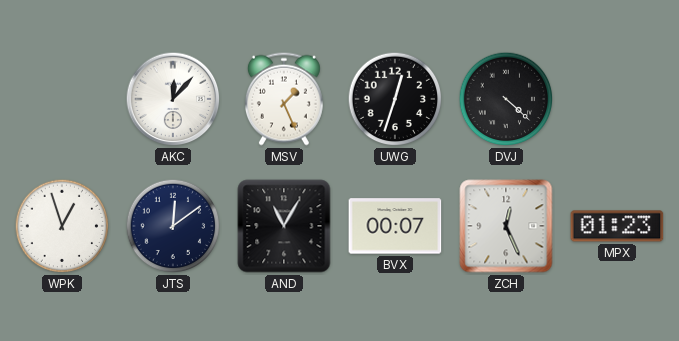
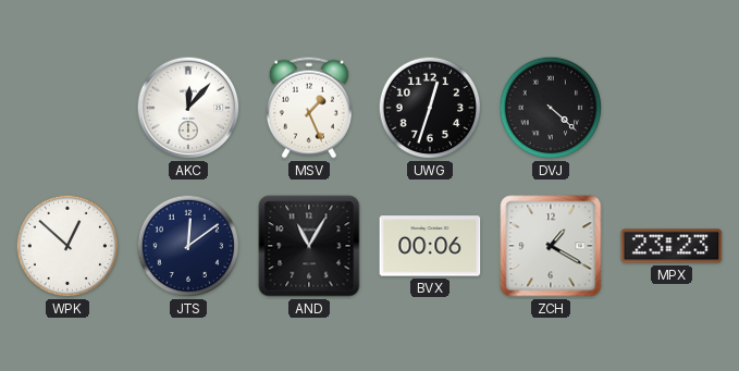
WPK: 12:57 -> 12:52
BVX: 00:07 -> 00:06
ZCH: 12:26 -> 1:20
MPX: 01:23 -> 23:23
